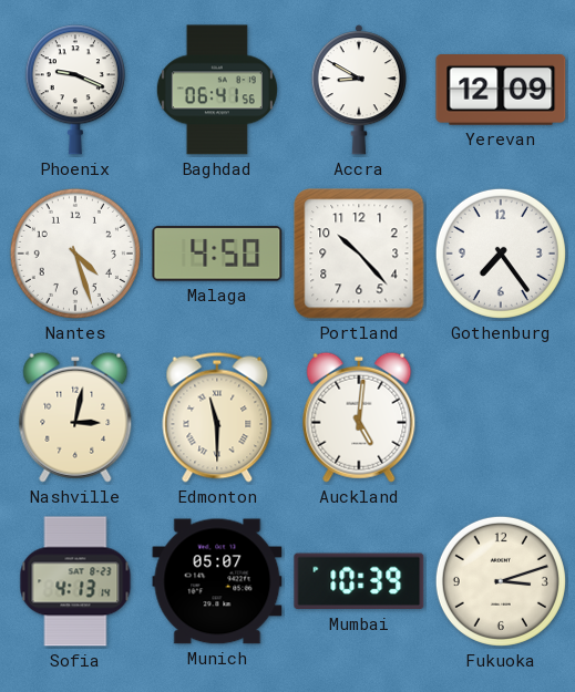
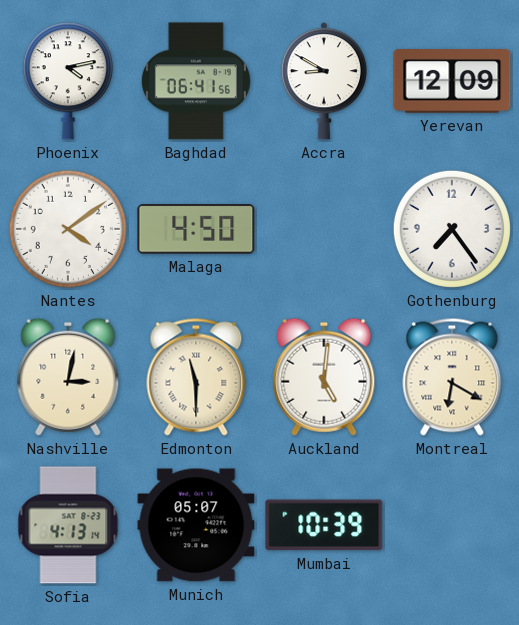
Phoenix: 9:19 -> 4:13
Nantes: 4:27 -> 4:09
Portland: 10:23 -> none
Montreal: none -> 6:20
Fukuoka: 3:12 -> none
